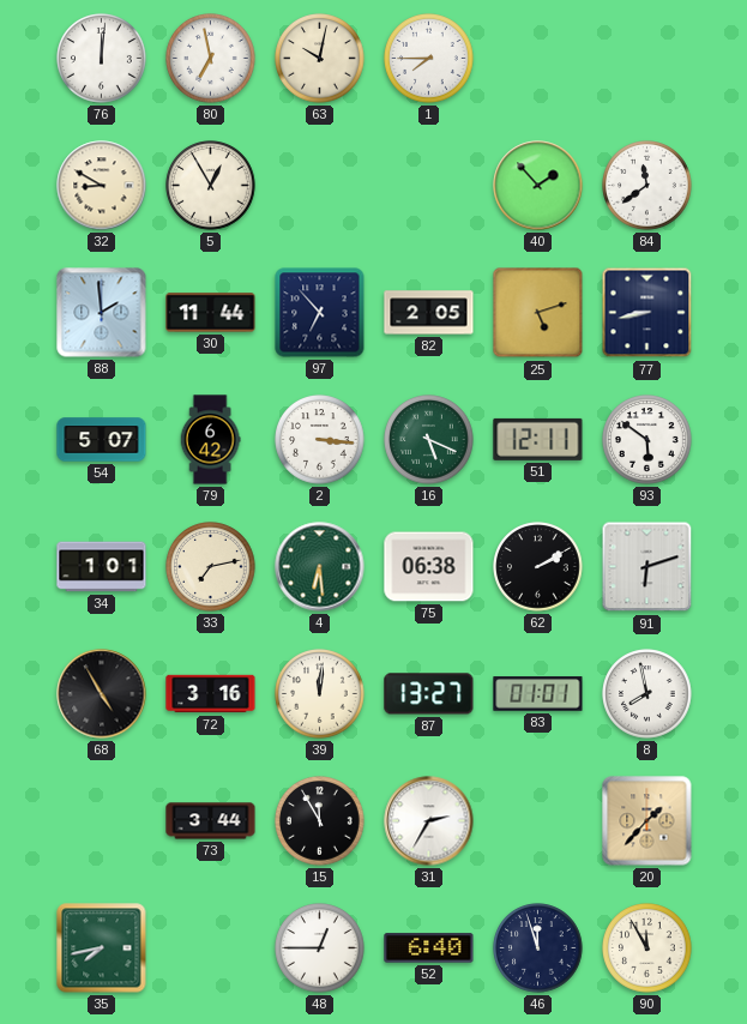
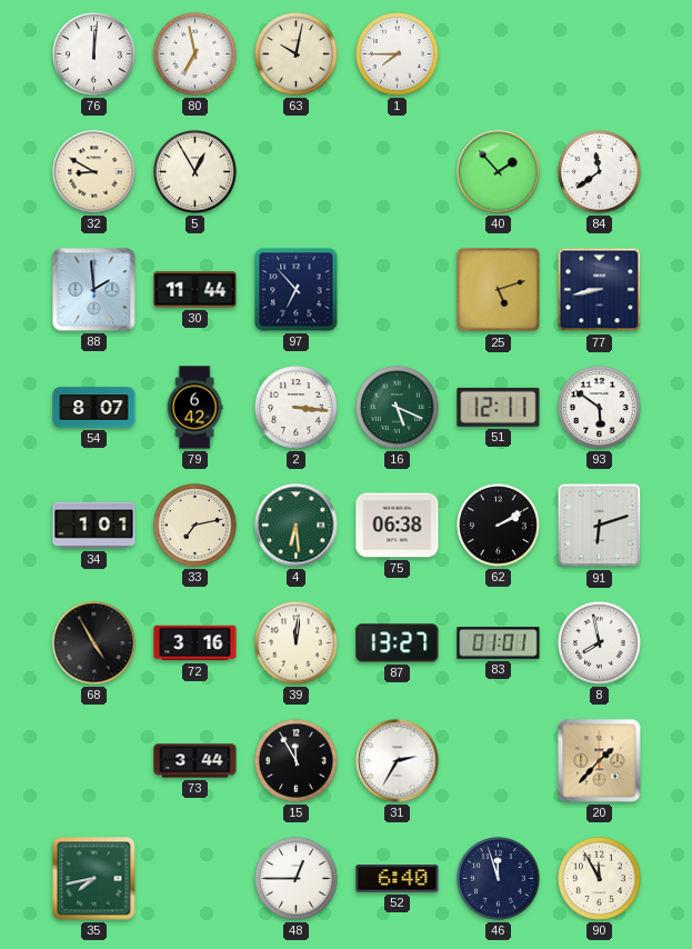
82: 2:05 -> none
54: 5:07 -> 8:07
